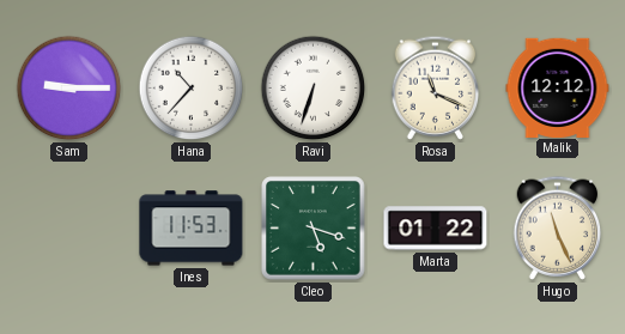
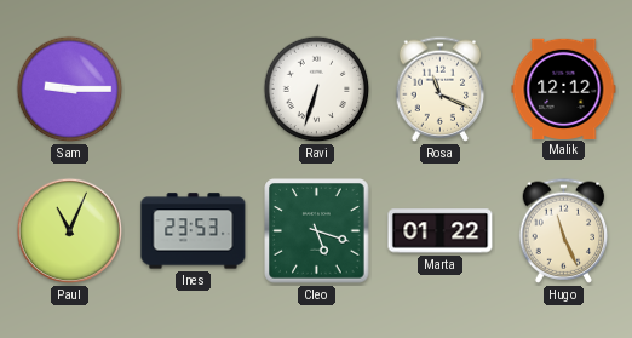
Hana: 10:37 -> none
Paul: none -> 11:04
Ines: 11:53 -> 23:53
